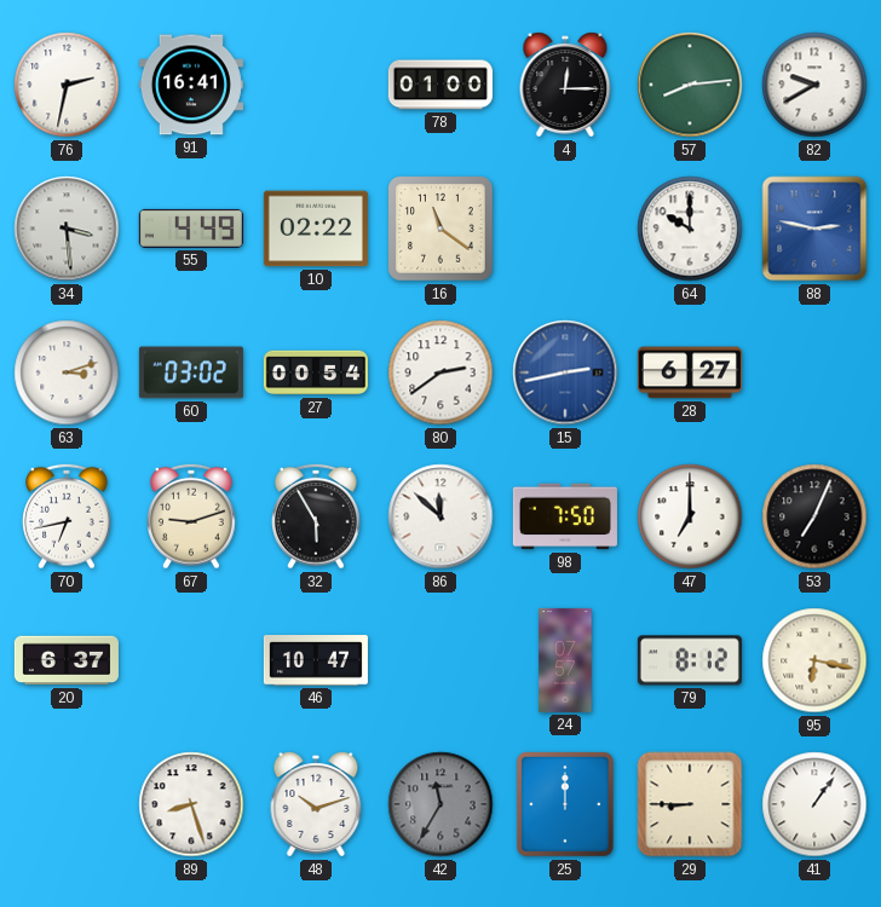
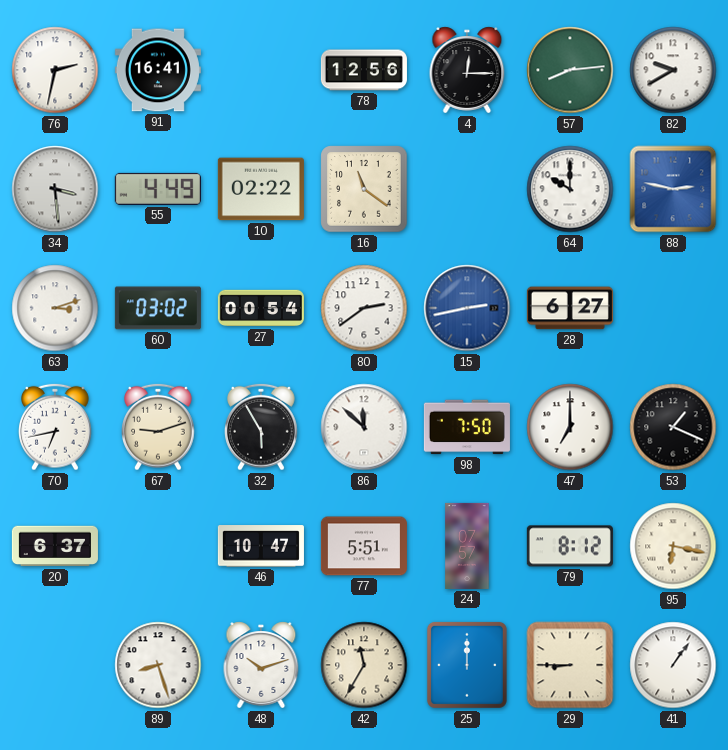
78: 01:00 -> 12:56
53: 7:04 -> 1:19
77: none -> 5:51
42 dial: grey -> cream
